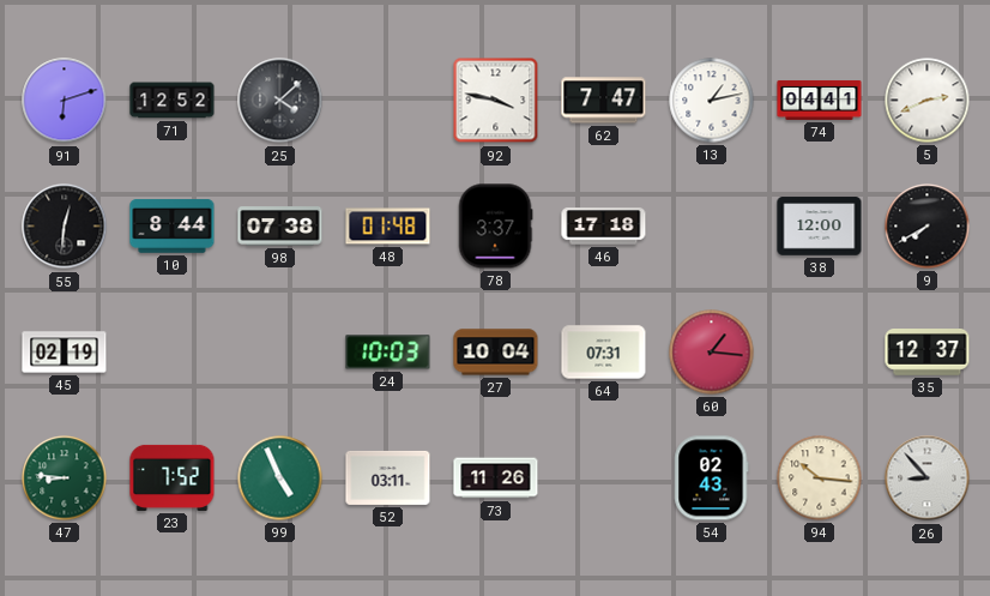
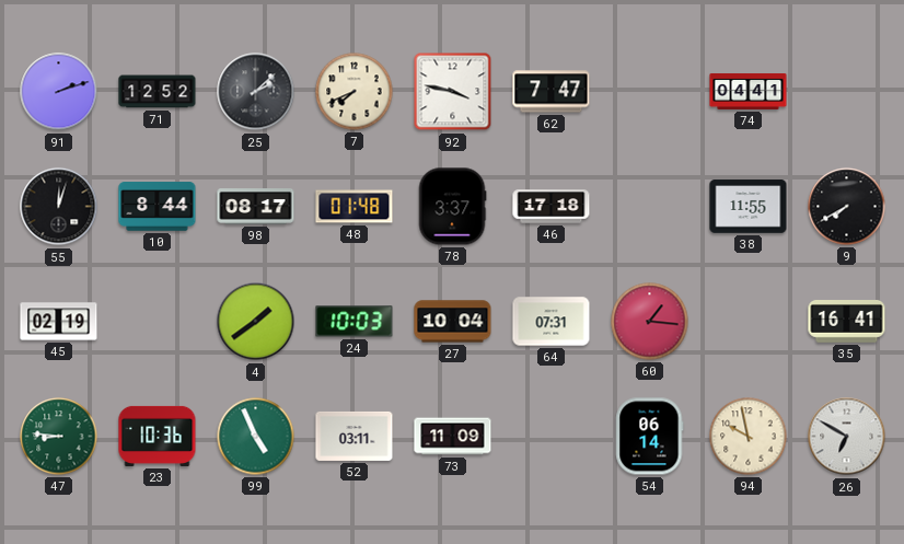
91: 6:12 -> 2:12
25: 4:08 -> 2:08
7: none -> 7:41
13: 1:13 -> none
5: 2:41 -> none
55: 12:31 -> 12:03
98: 07:38 -> 08:17
38: 12:00 -> 11:55
4: none -> 1:39
35: 12:37 -> 16:41
23: 7:52 -> 10:36
73: 11:26 -> 11:09
54: 02:43 -> 06:14
94: 10:16 -> 9:58
26: 8:53 -> 6:50
